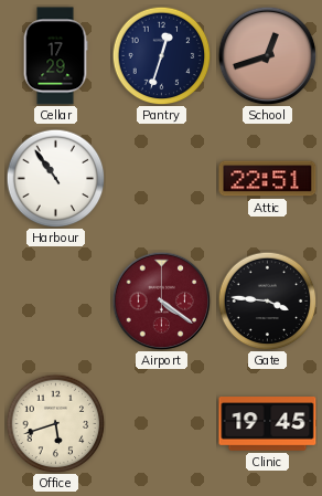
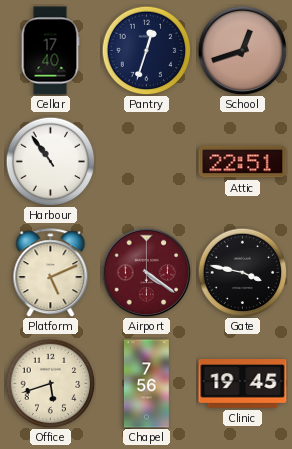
Cellar: 17:29 -> 17:40
Platform: none -> 5:11
Gate: 3:46 -> 3:47
Chapel: none -> 7:56
